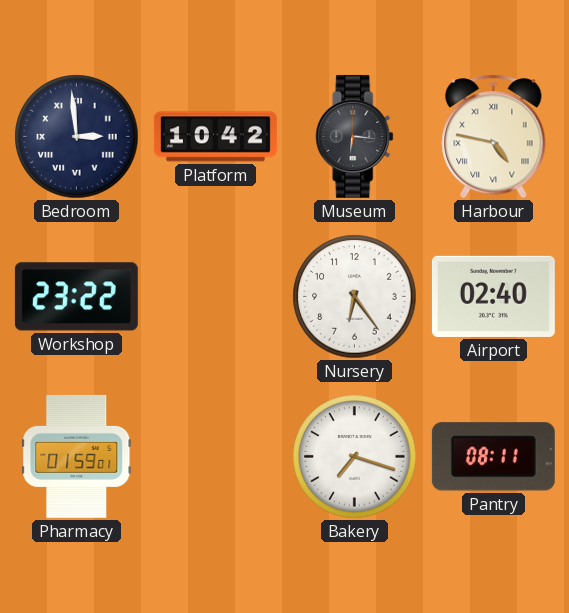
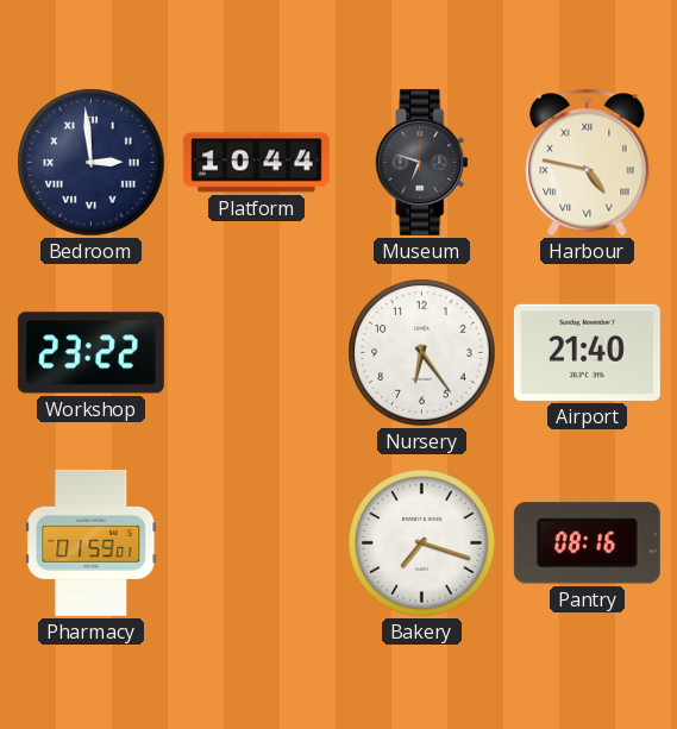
Platform: 10:42 -> 10:44
Museum: 6:16 -> 6:48
Airport: 02:40 -> 21:40
Pantry: 08:11 -> 08:16
